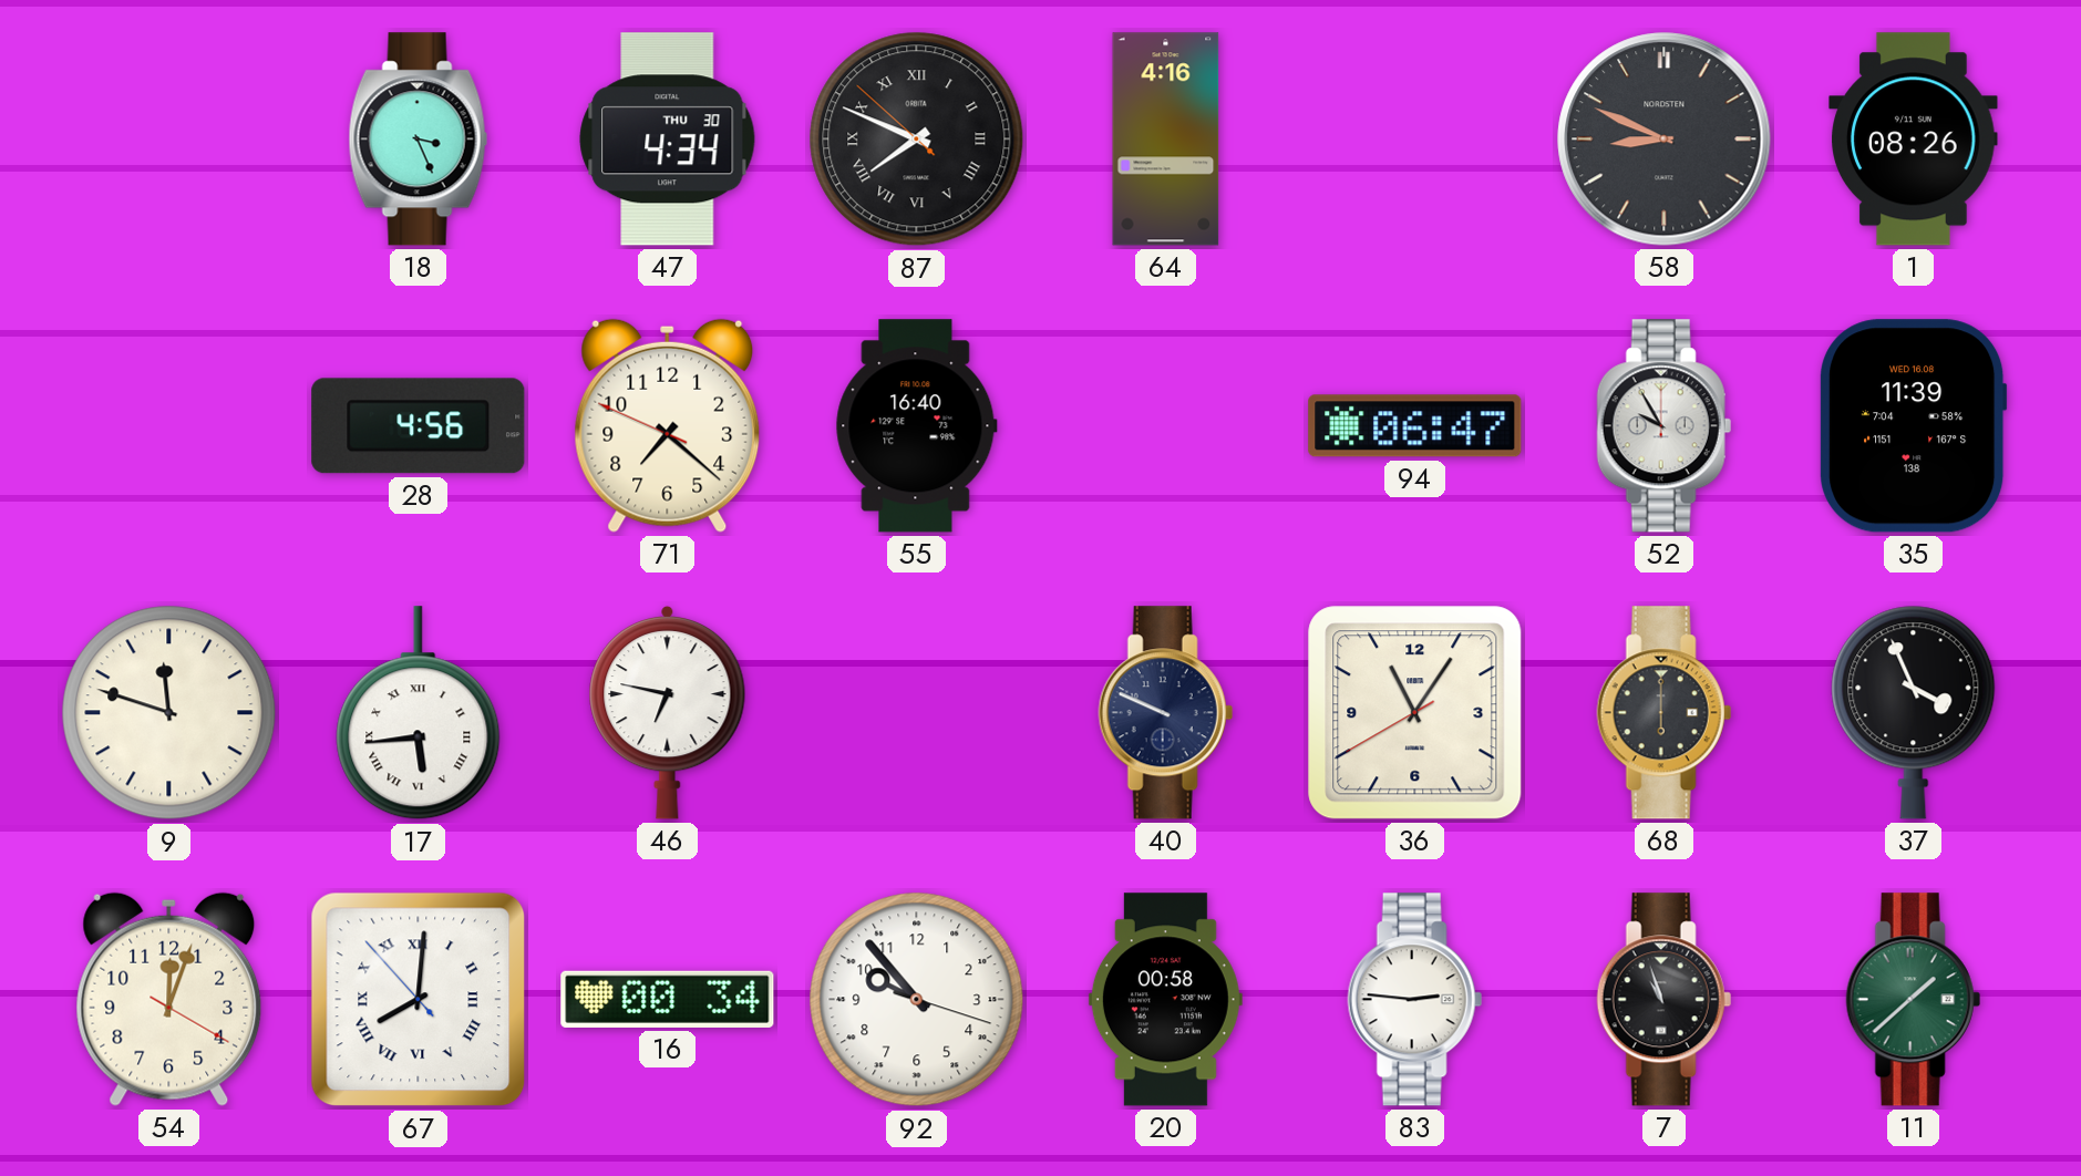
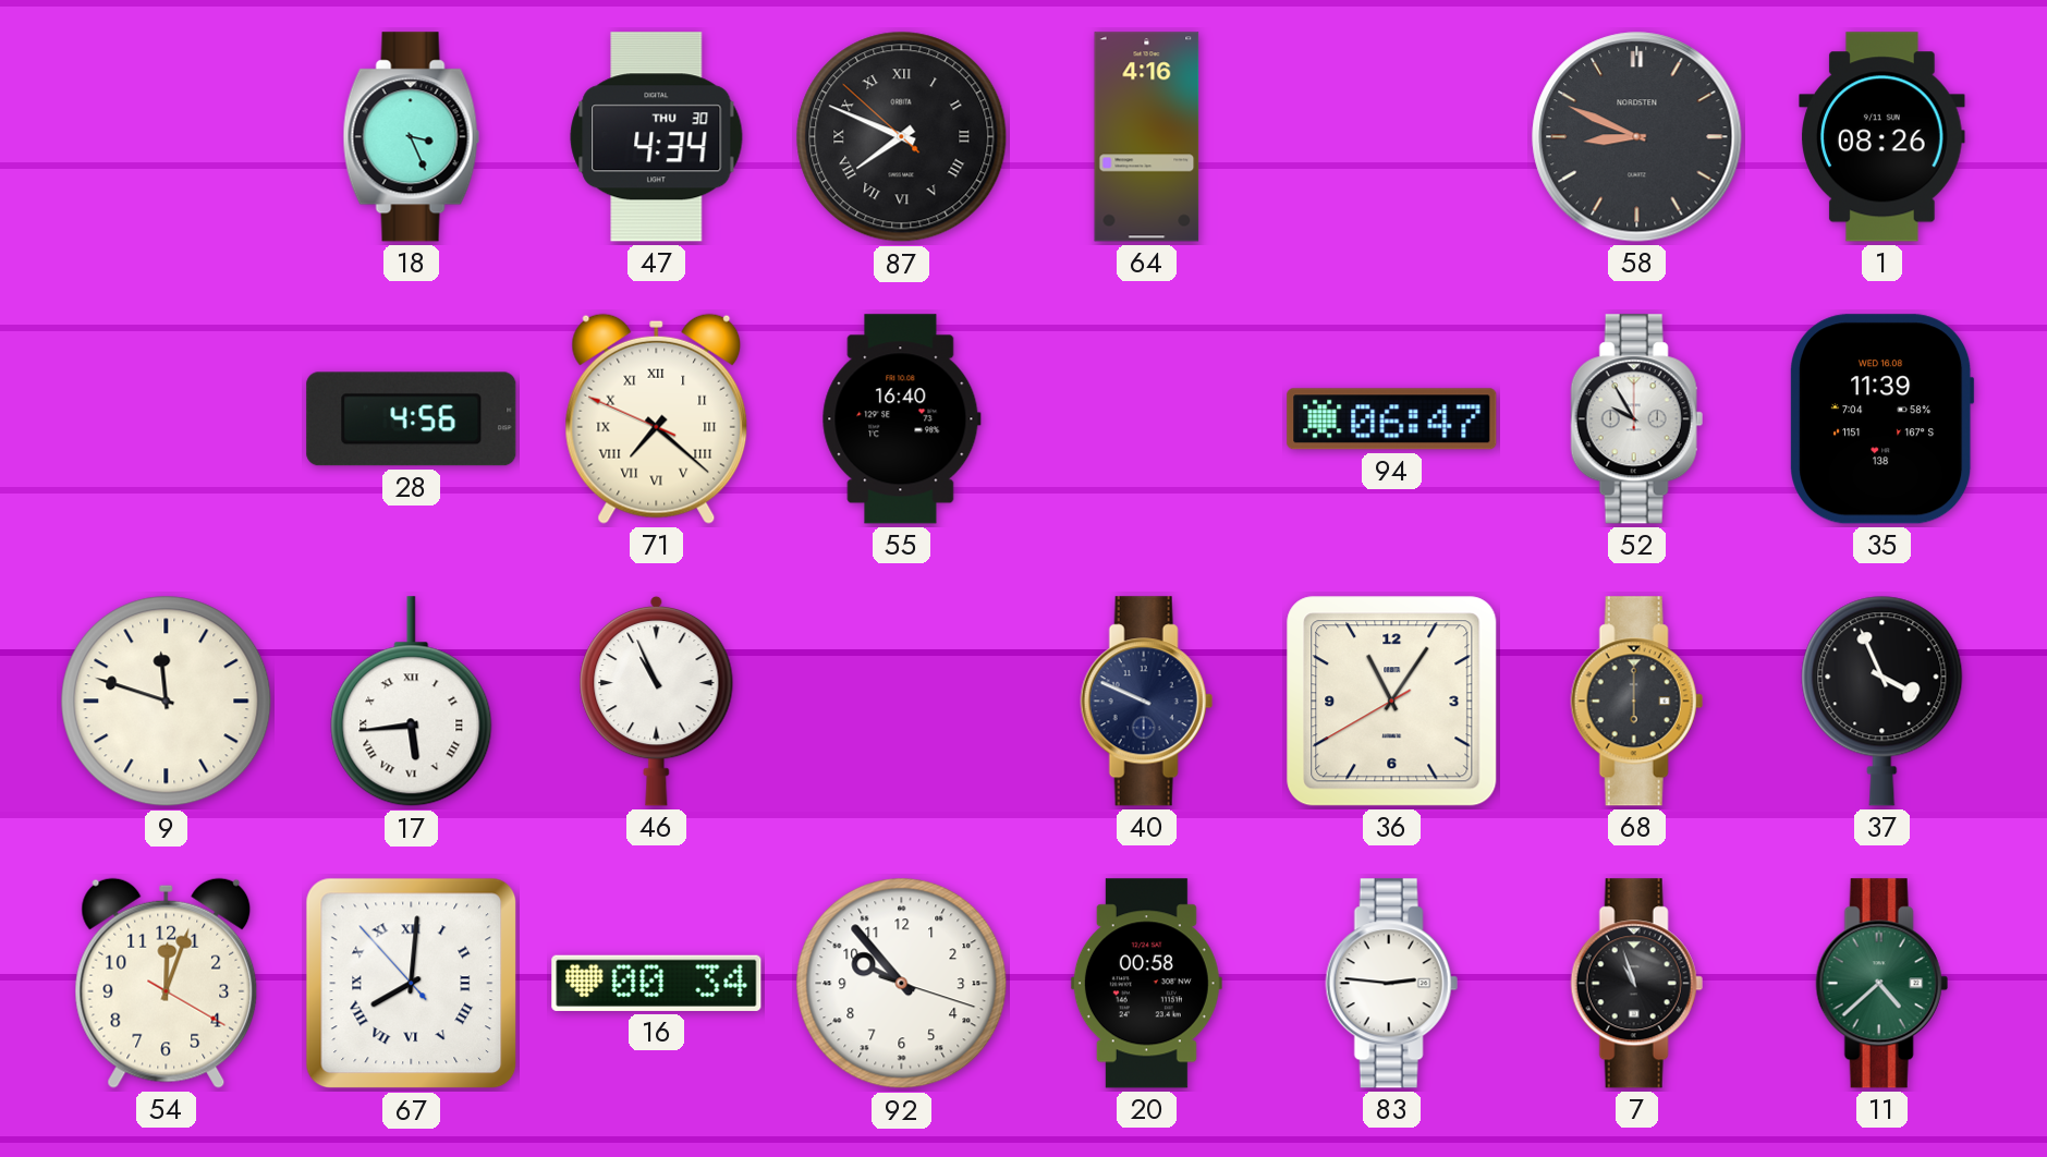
71 numerals: Arabic -> Roman
46: 6:47 -> 10:56
11: 1:38 -> 4:38
